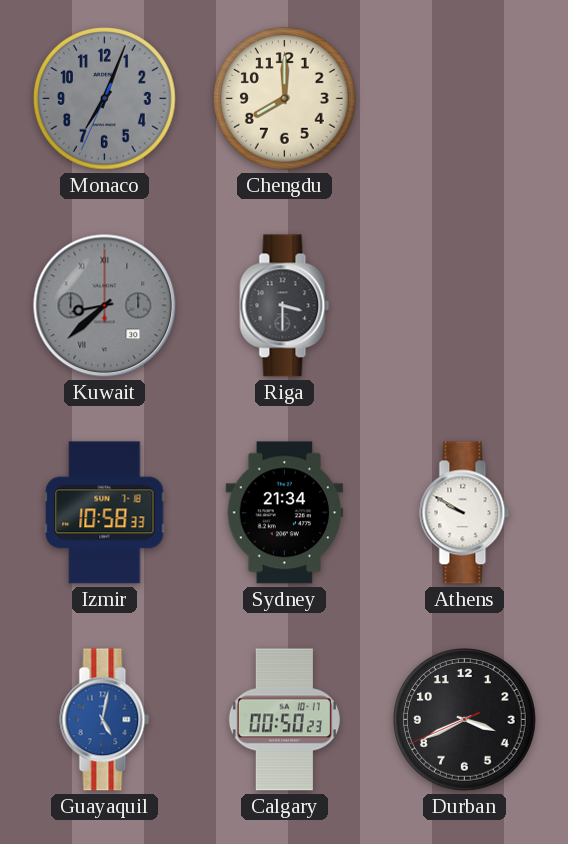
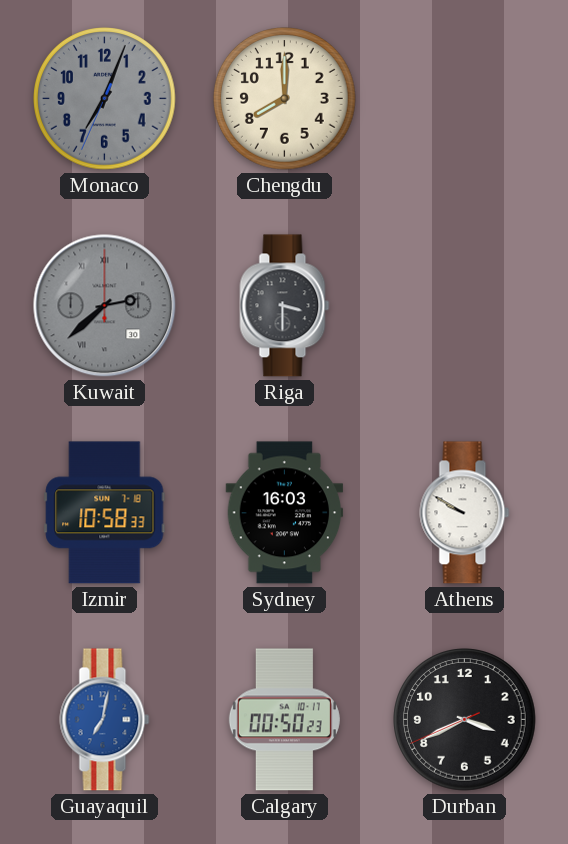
Kuwait: 8:38 -> 2:38
Sydney: 21:34 -> 16:03
Guayaquil: 5:02 -> 7:02
